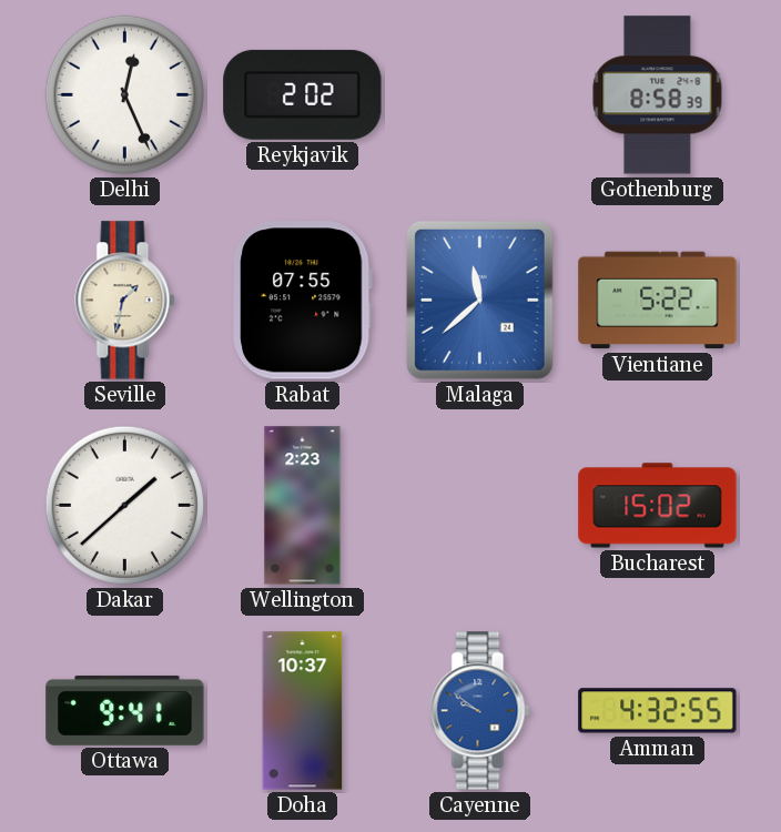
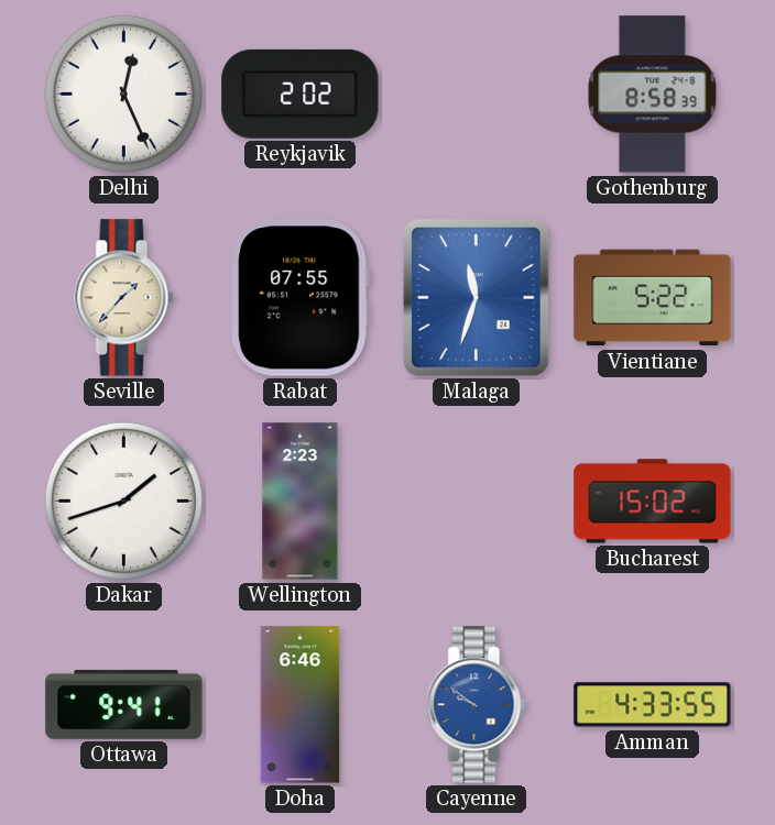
Seville: 1:32 -> 1:37
Malaga: 11:38 -> 11:33
Dakar: 1:38 -> 1:42
Doha: 10:37 -> 6:46
Amman: 4:32 -> 4:33
